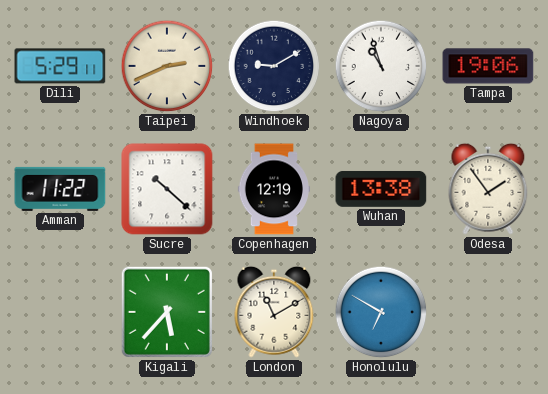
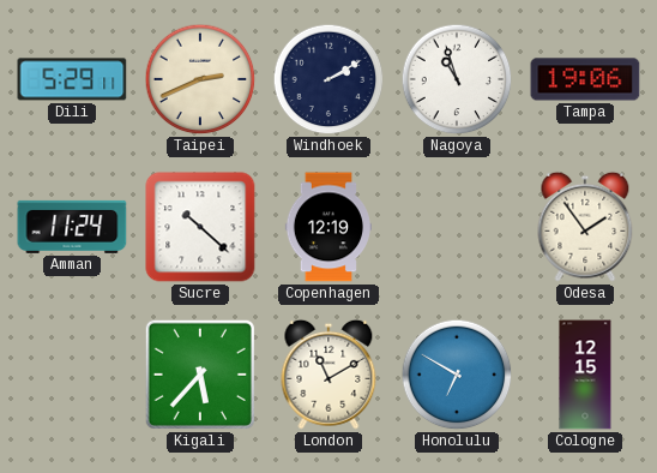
Windhoek: 9:10 -> 2:10
Amman: 11:22 -> 11:24
Wuhan: 13:38 -> none
Cologne: none -> 12:15
